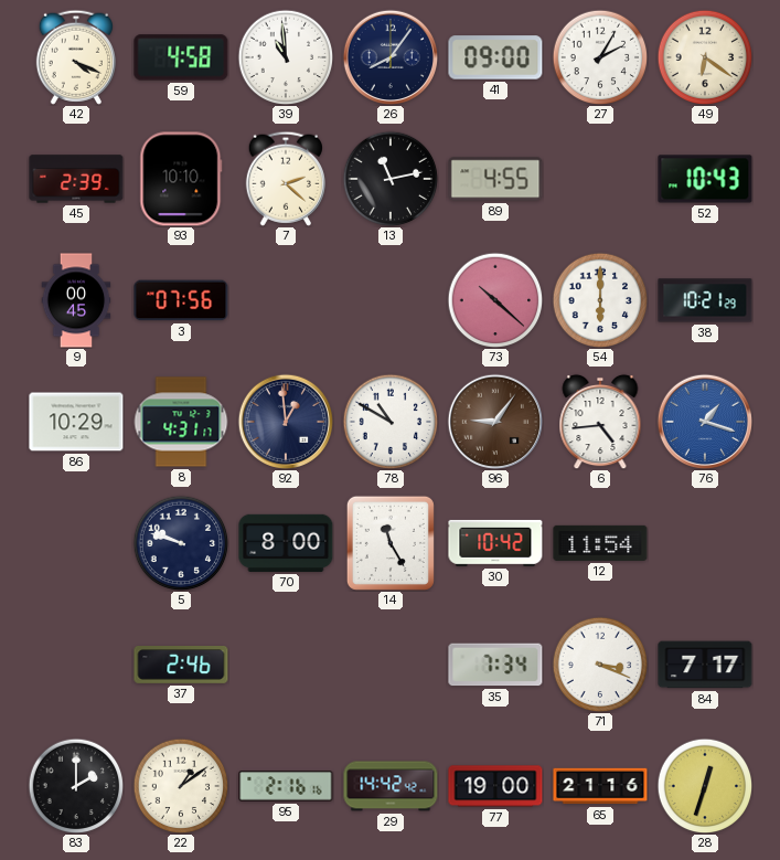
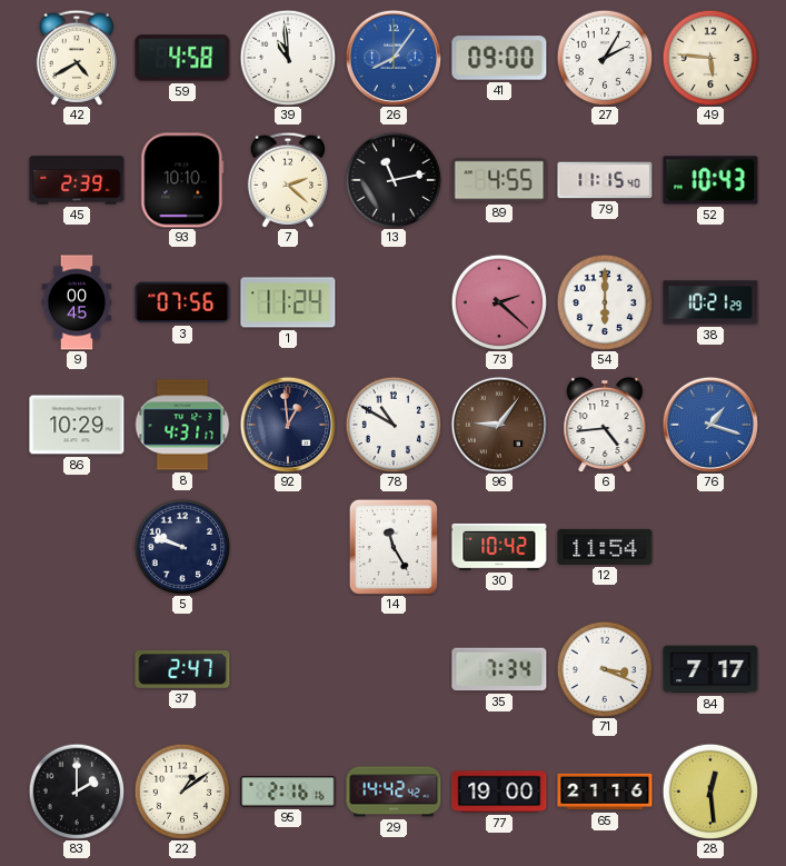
42: 4:19 -> 4:40
26 dial: navy -> blue
49: 6:21 -> 5:46
79: none -> 11:15
1: none -> 11:24
73: 10:22 -> 2:22
70: 8:00 -> none
37: 2:46 -> 2:47
28: 12:33 -> 12:29
